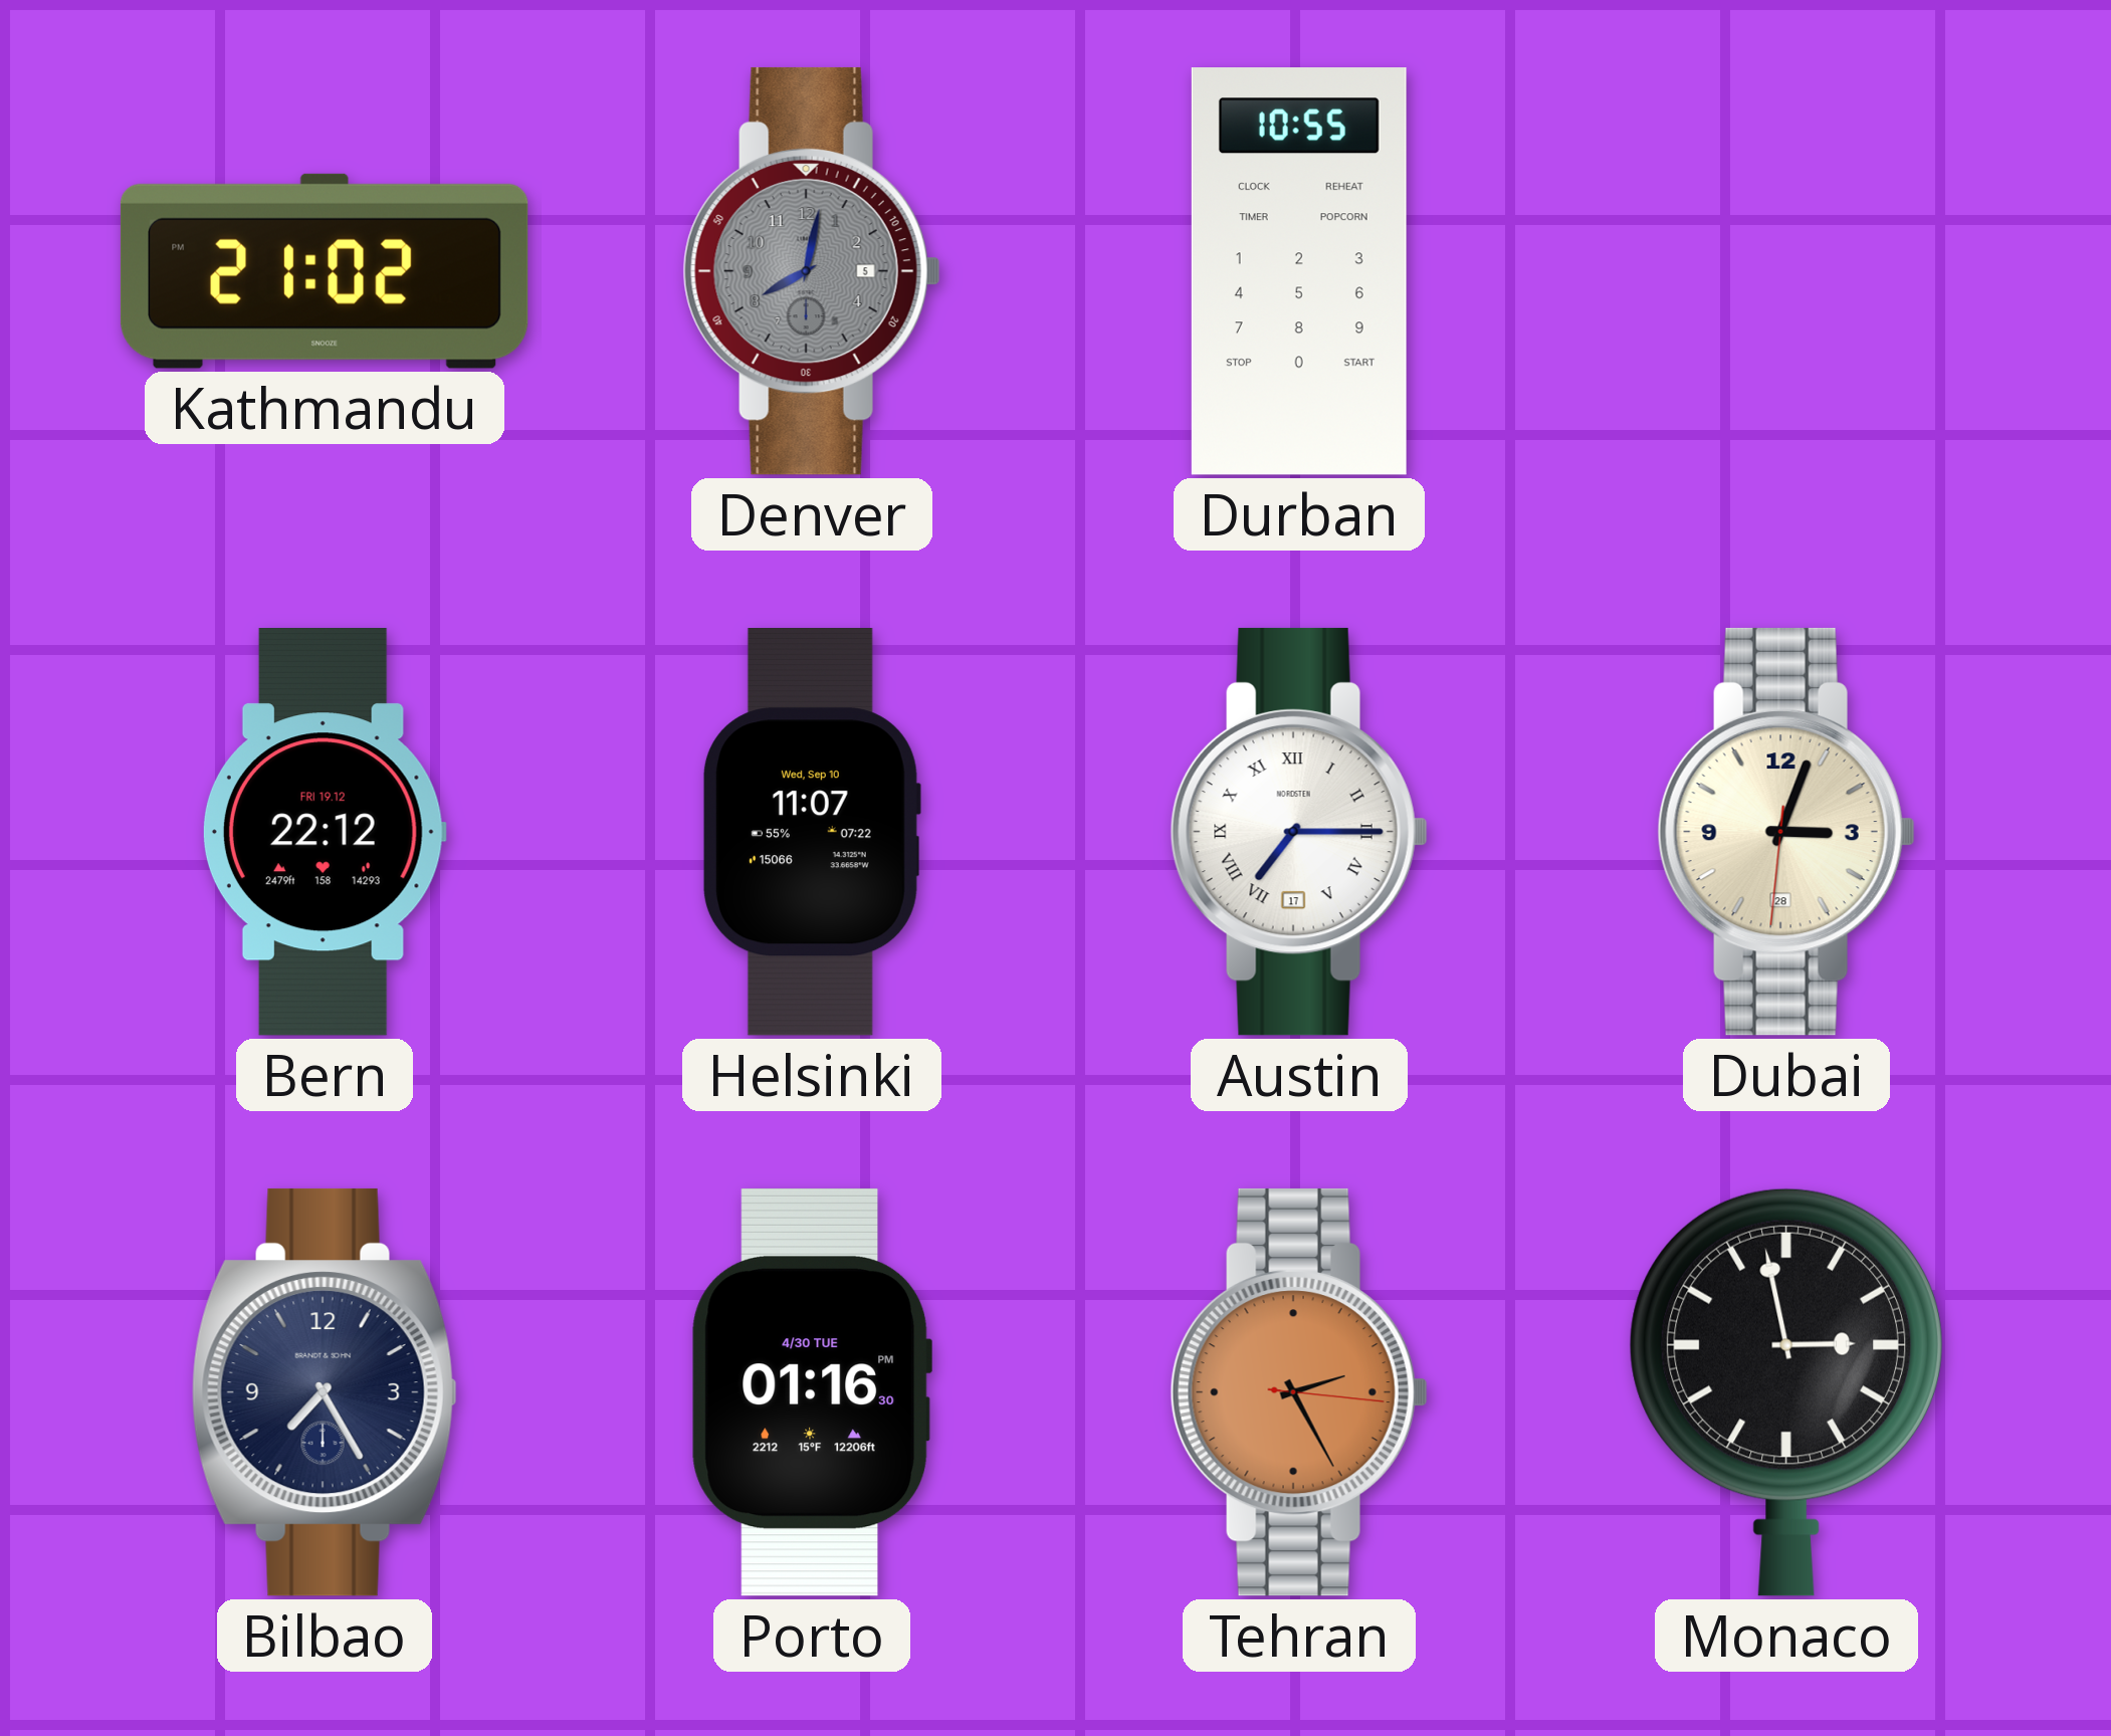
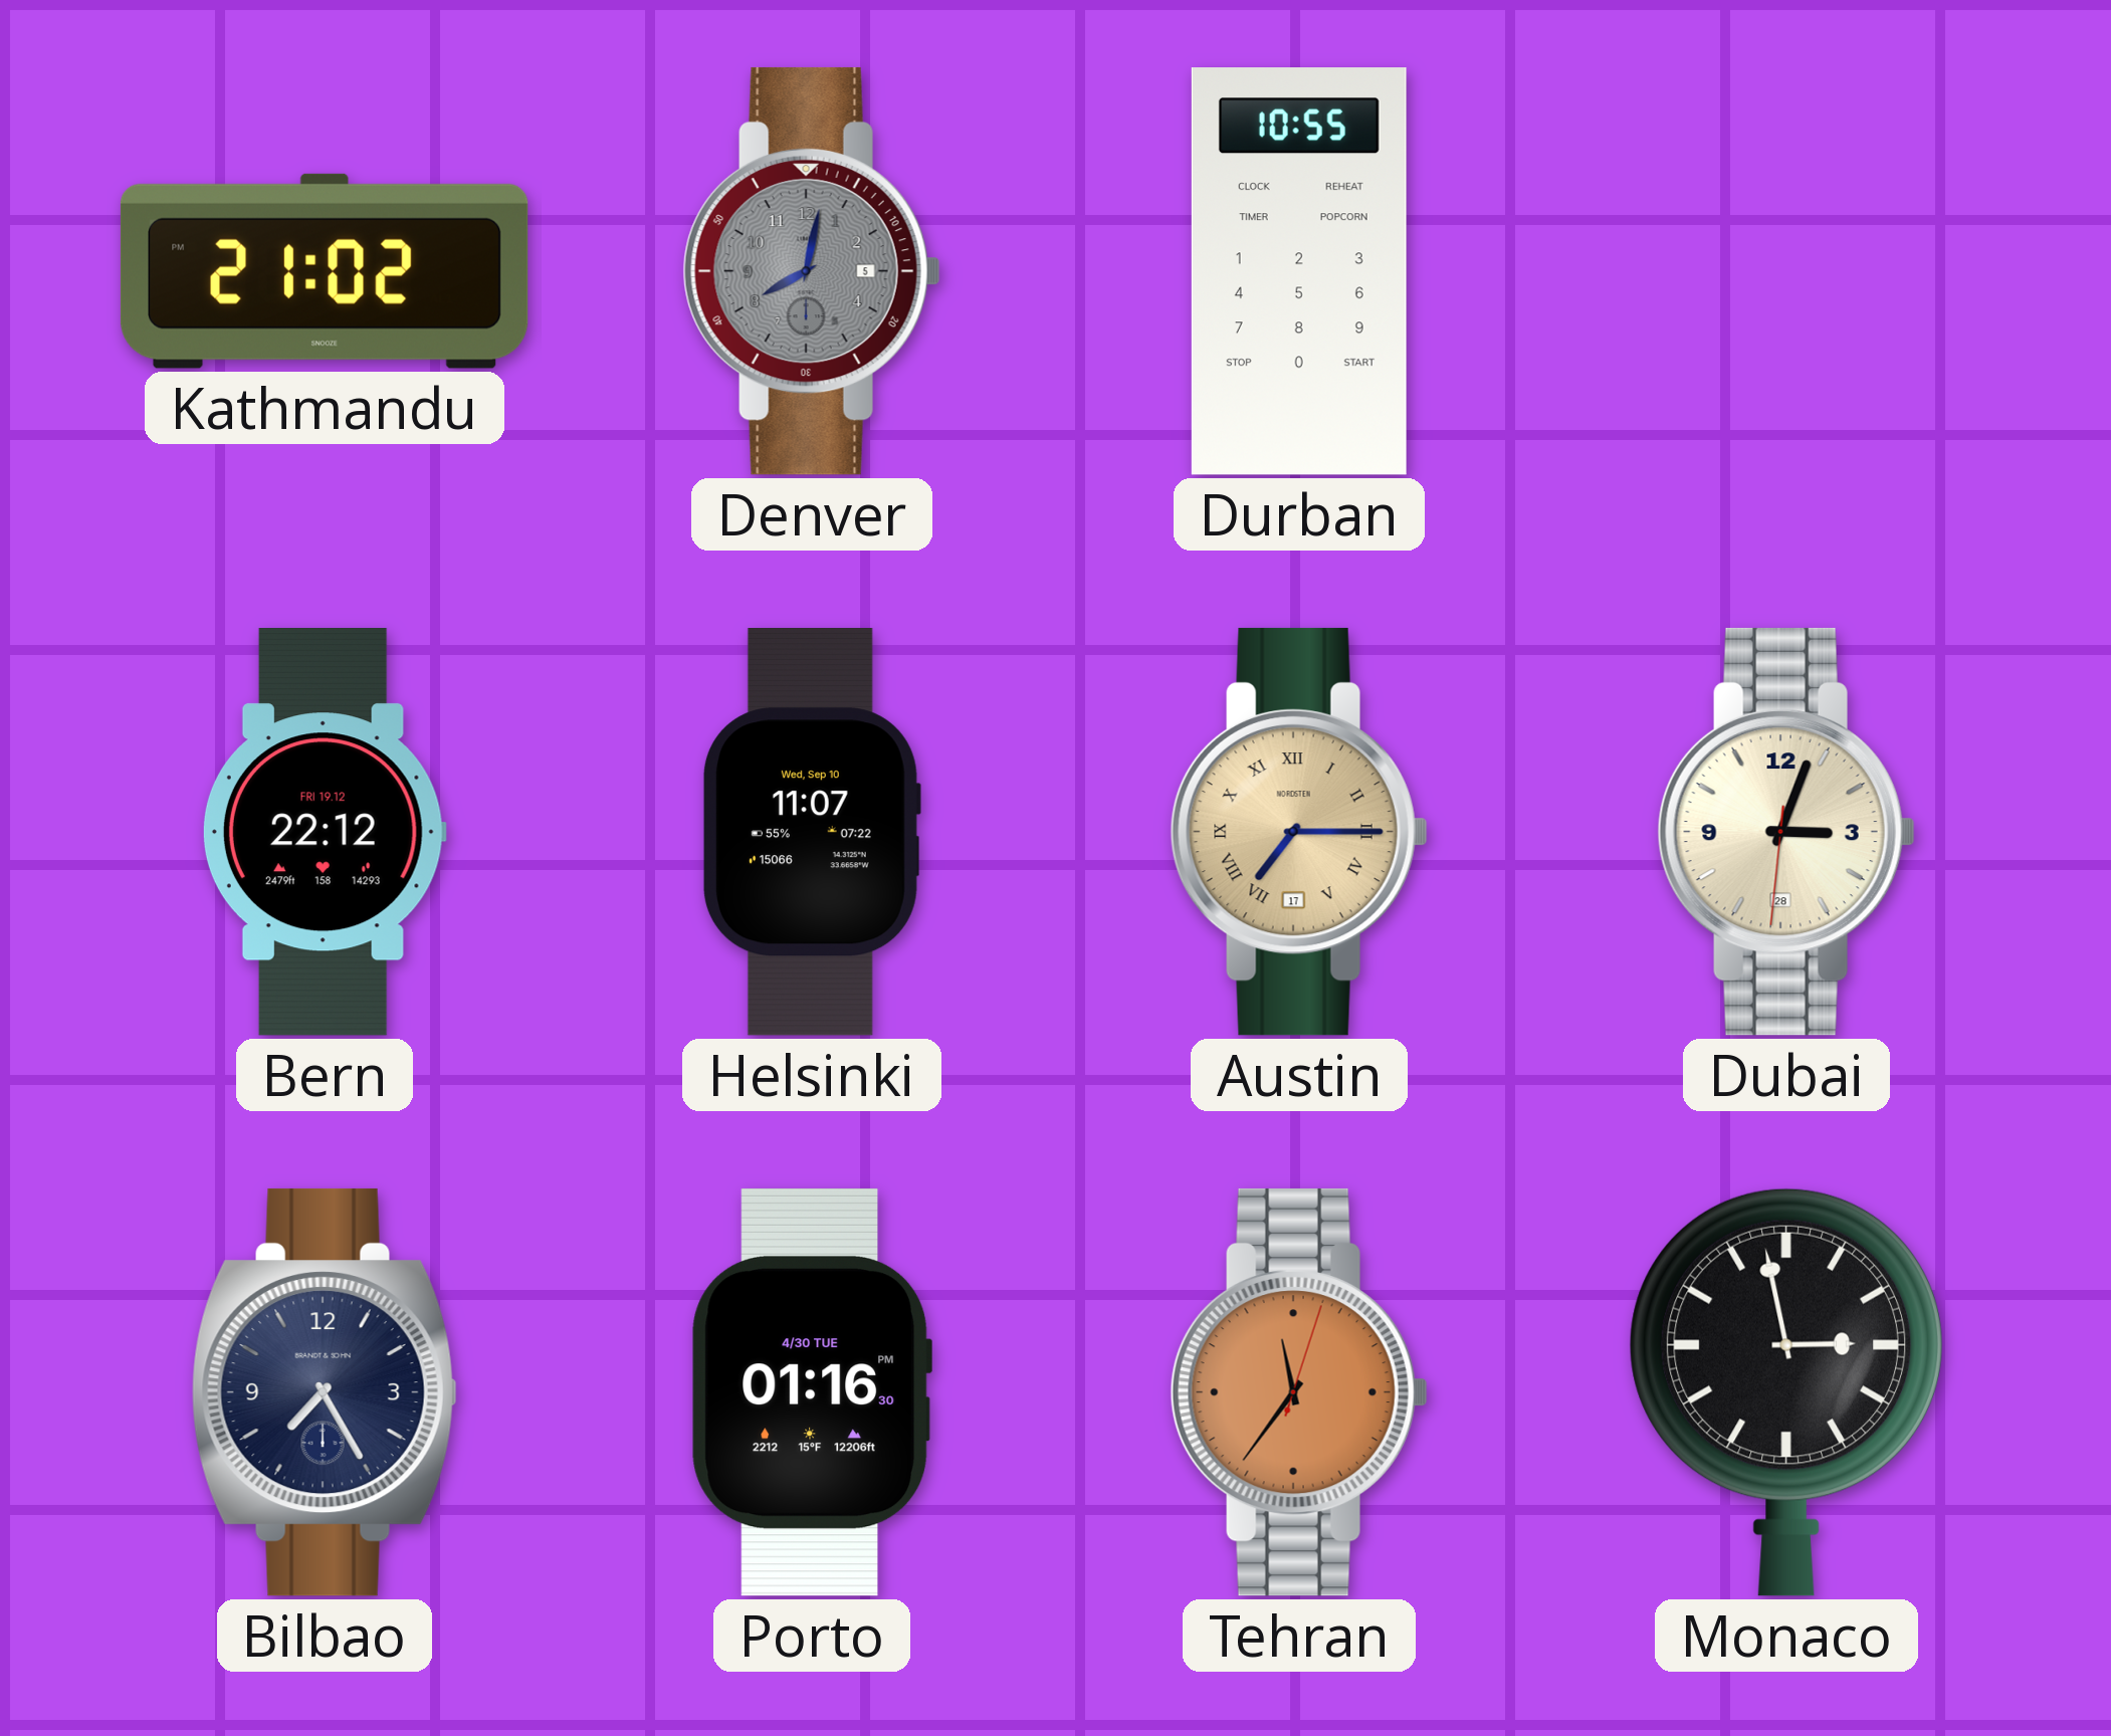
Austin dial: white -> champagne
Tehran: 2:25 -> 11:36
